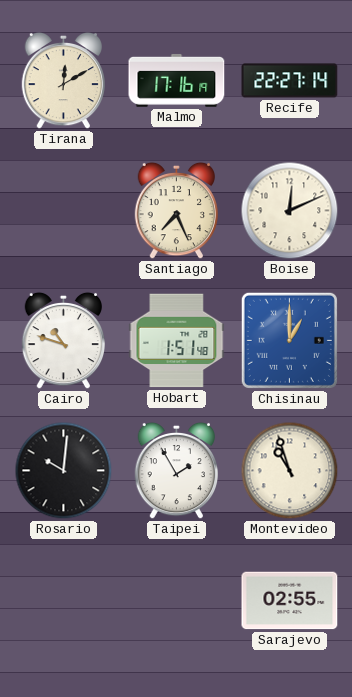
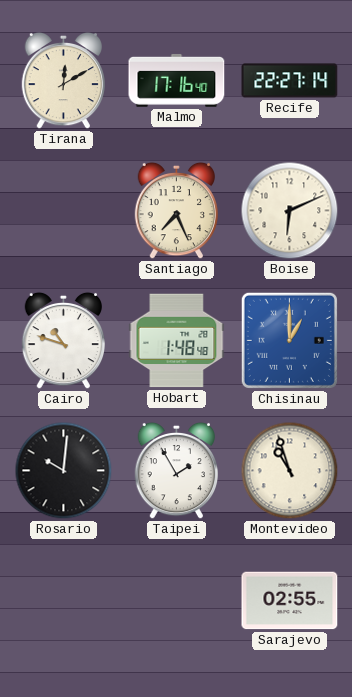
Malmo: 17:16:19 -> 17:16:40
Boise: 12:11 -> 6:11
Hobart: 1:51 -> 1:48
